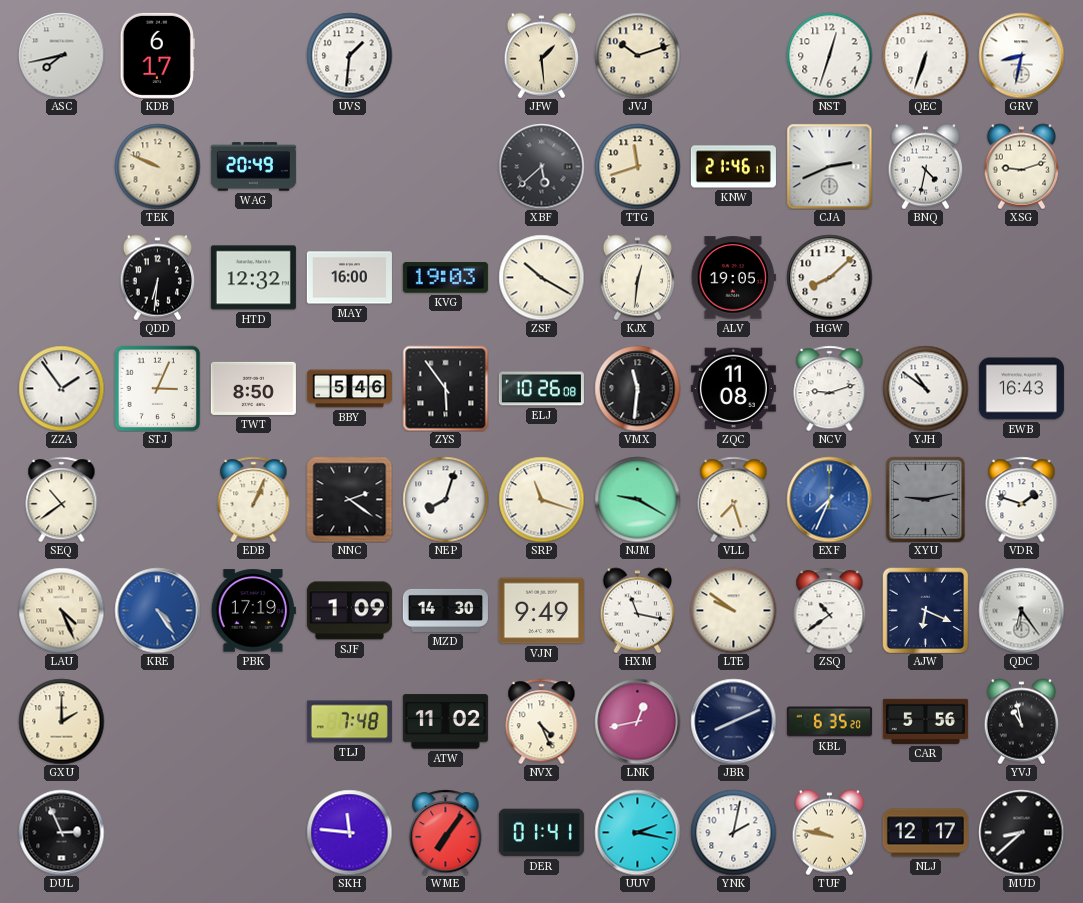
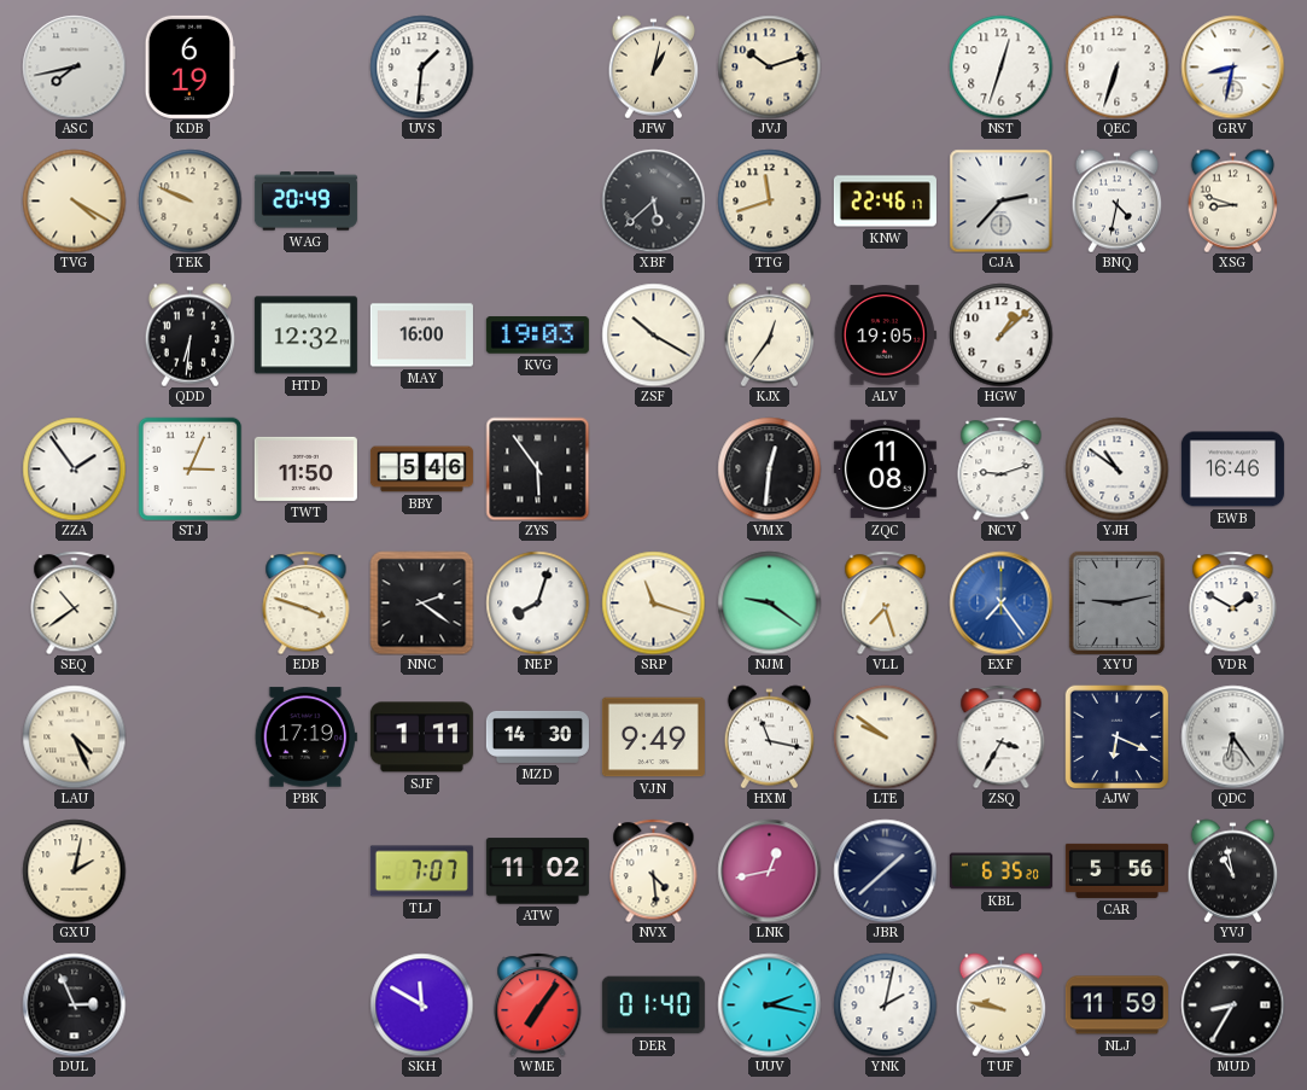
KDB: 6:17 -> 6:19
JFW: 1:29 -> 1:02
TVG: none -> 4:20
KNW: 21:46 -> 22:46
CJA: 2:41 -> 2:37
XSG: 9:12 -> 8:48
KJX: 12:31 -> 12:36
HGW: 8:08 -> 1:08
TWT: 8:50 -> 11:50
ELJ: 10:26 -> none
VMX: 11:31 -> 12:31
EWB: 16:43 -> 16:46
EDB: 1:04 -> 3:48
NJM: 9:20 -> 9:21
EXF: 7:34 -> 7:24
VDR: 1:48 -> 1:50
KRE: 4:24 -> none
SJF: 1:09 -> 1:11
ZSQ: 10:39 -> 3:35
GXU: 2:00 -> 2:02
TLJ: 7:48 -> 7:07
NVX: 4:26 -> 4:29
JBR: 8:11 -> 1:38
SKH: 11:46 -> 11:50
DER: 01:41 -> 01:40
NLJ: 12:17 -> 11:59
MUD: 8:38 -> 8:35
